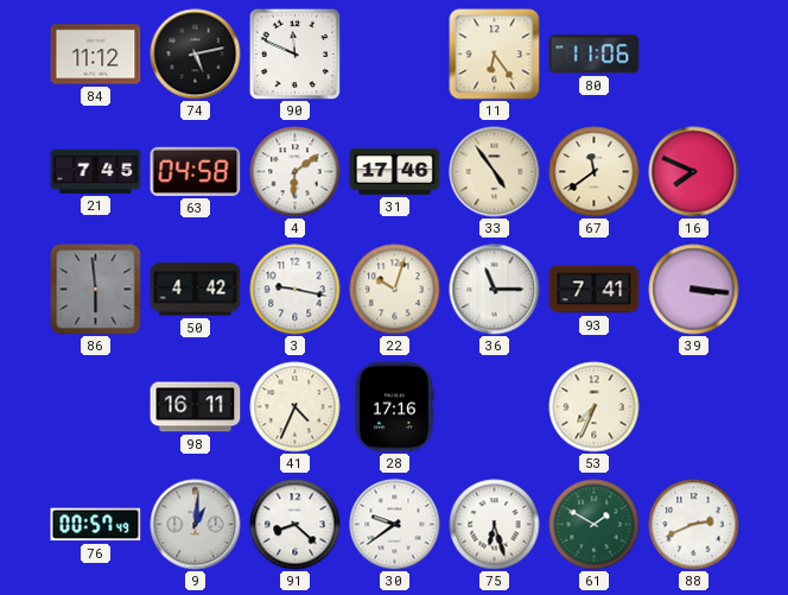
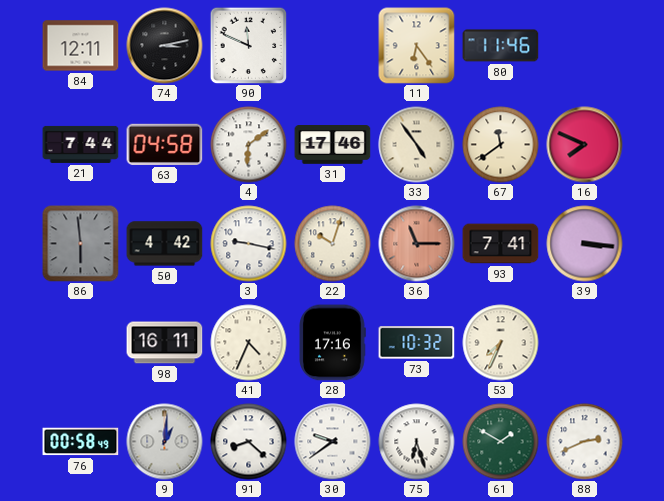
84: 11:12 -> 12:11
74: 5:13 -> 3:13
80: 11:06 -> 11:46
21: 7:45 -> 7:44
36 dial: white -> salmon
73: none -> 10:32
76: 00:57 -> 00:58
